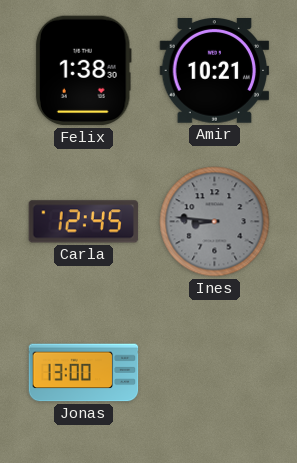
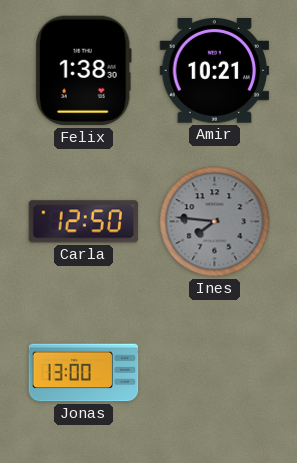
Carla: 12:45 -> 12:50
Ines: 8:46 -> 7:46
